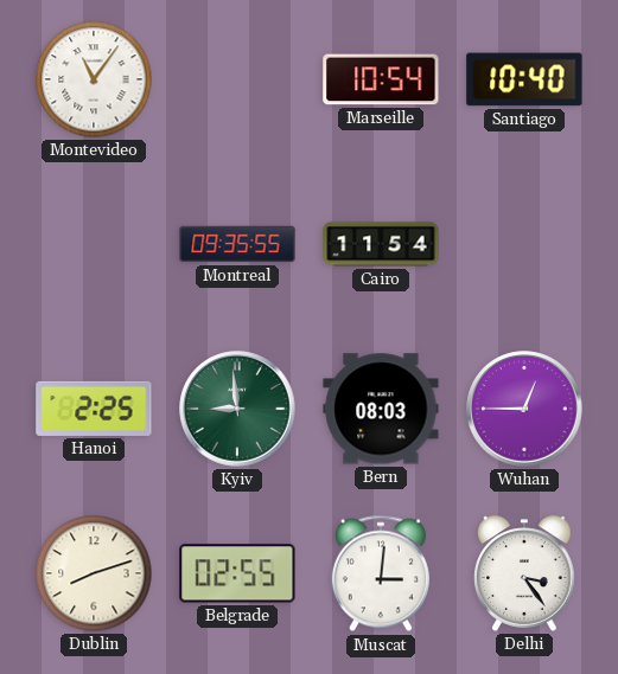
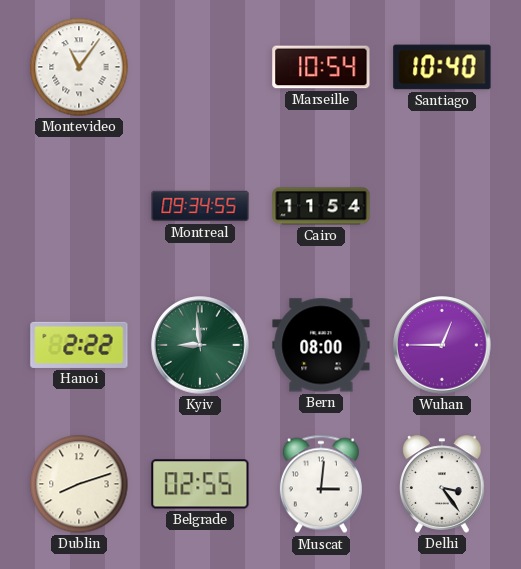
Montreal: 09:35 -> 09:34
Hanoi: 2:25 -> 2:22
Bern: 08:03 -> 08:00
